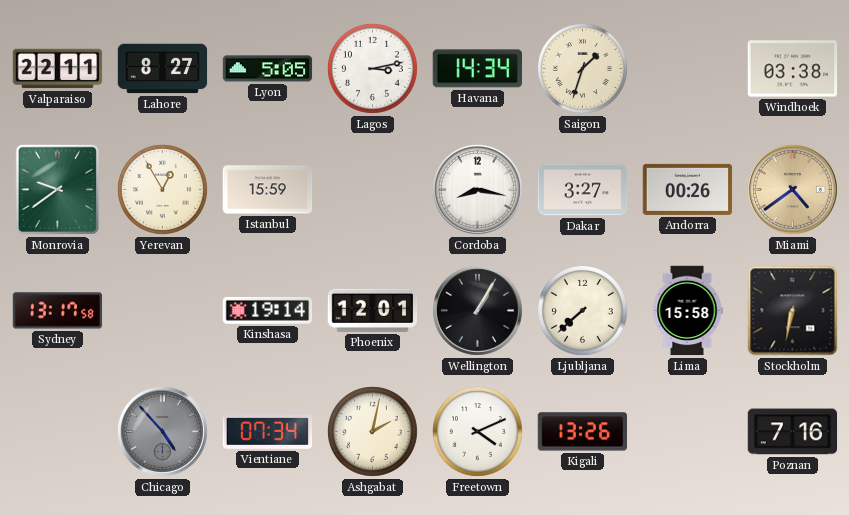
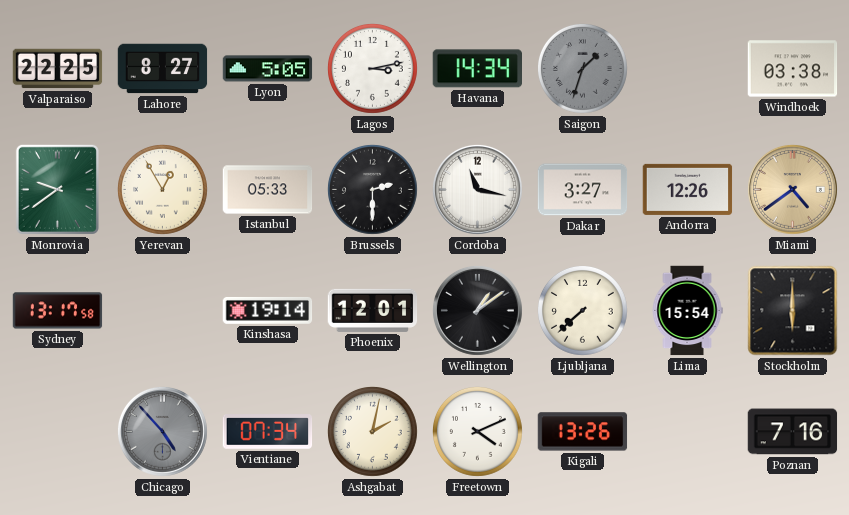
Valparaiso: 22:11 -> 22:25
Saigon dial: cream -> grey
Istanbul: 15:59 -> 05:33
Brussels: none -> 2:30
Cordoba: 8:17 -> 11:17
Andorra: 00:26 -> 12:26
Wellington: 1:05 -> 1:09
Lima: 15:58 -> 15:54
Stockholm: 6:32 -> 6:00
